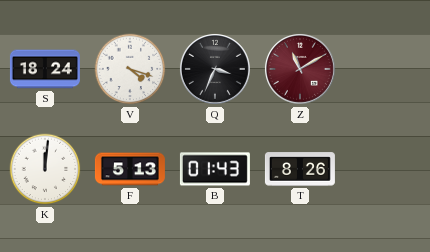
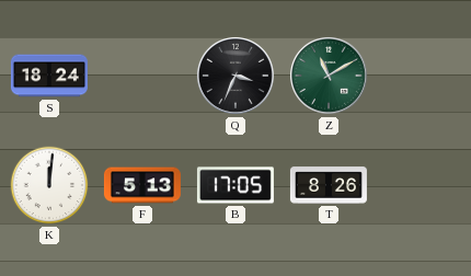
V: 4:18 -> none
Z dial: burgundy -> green
B: 01:43 -> 17:05
